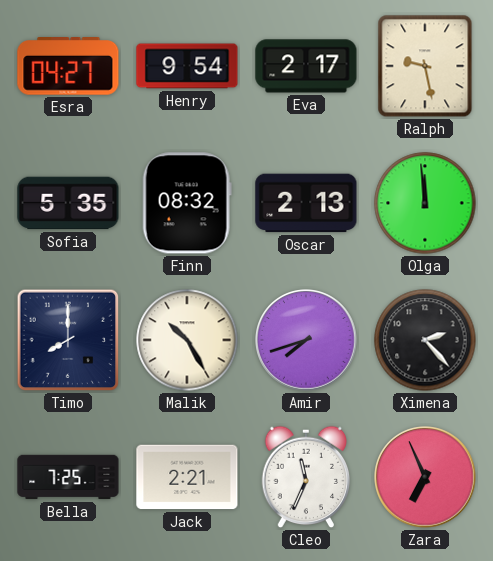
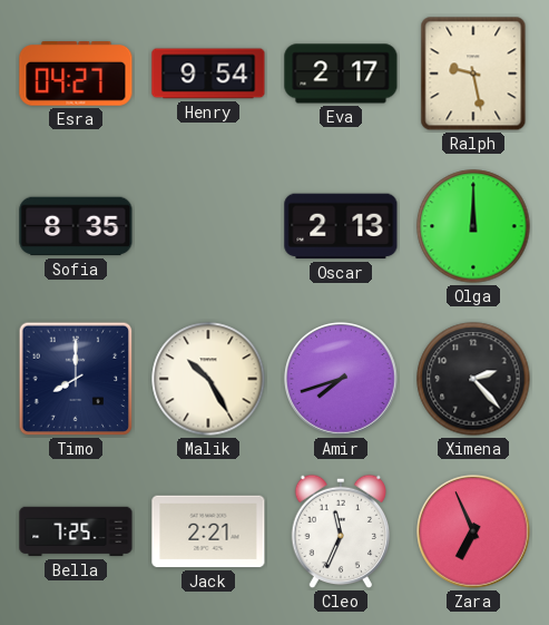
Sofia: 5:35 -> 8:35
Finn: 08:32 -> none
Olga: 11:59 -> 12:00
